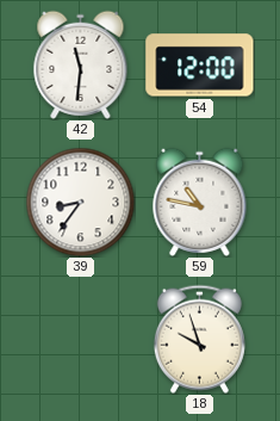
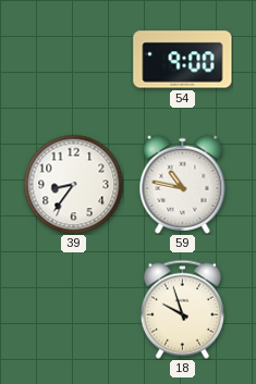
42: 11:31 -> none
54: 12:00 -> 9:00
